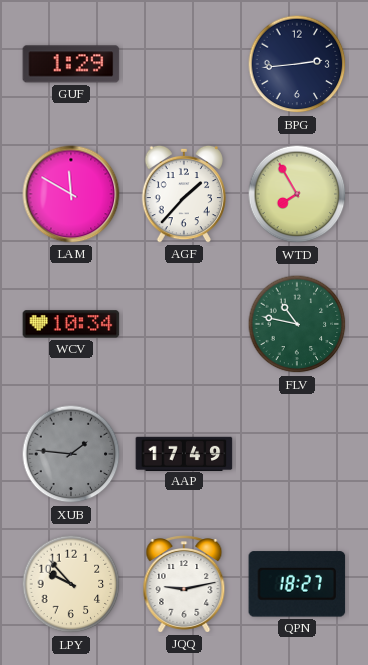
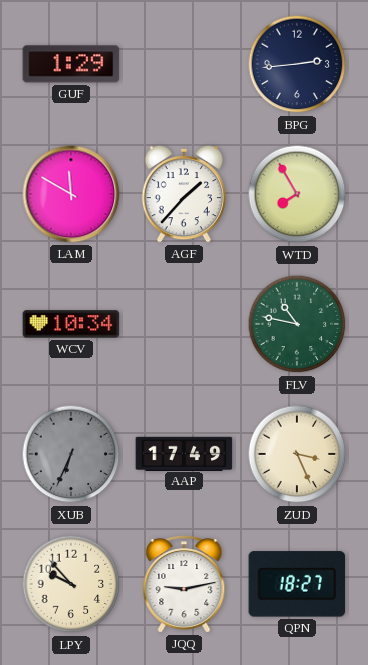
XUB: 1:46 -> 6:34
ZUD: none -> 3:26
